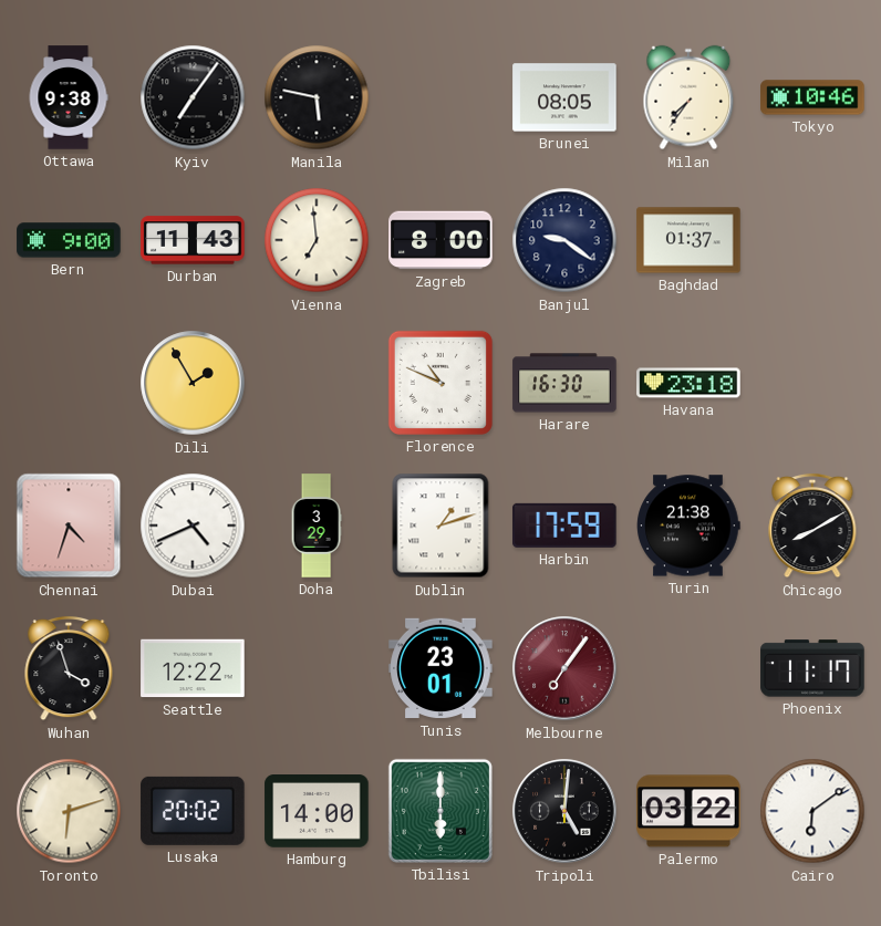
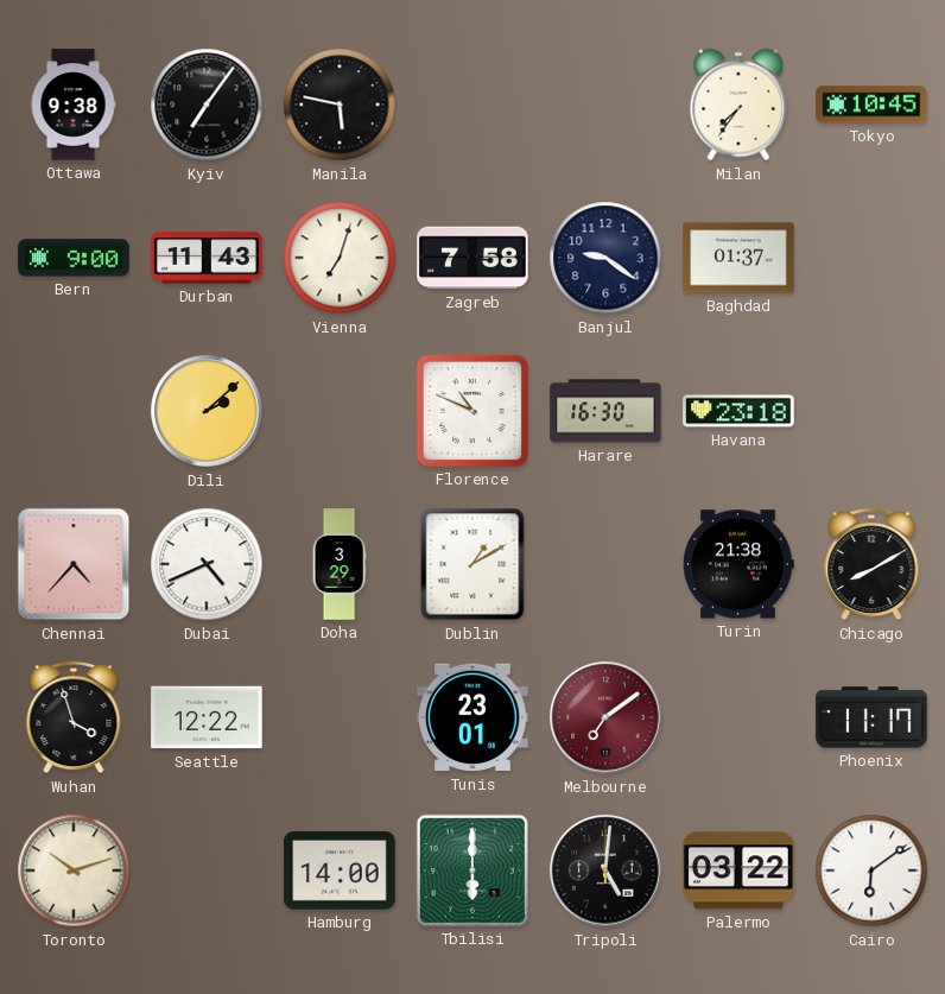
Brunei: 08:05 -> none
Tokyo: 10:46 -> 10:45
Vienna: 6:59 -> 7:03
Zagreb: 8:00 -> 7:58
Dili: 1:55 -> 2:08
Chennai: 4:33 -> 4:37
Dublin: 1:12 -> 1:10
Harbin: 17:59 -> none
Melbourne: 7:06 -> 7:09
Toronto: 6:12 -> 10:12
Lusaka: 20:02 -> none
